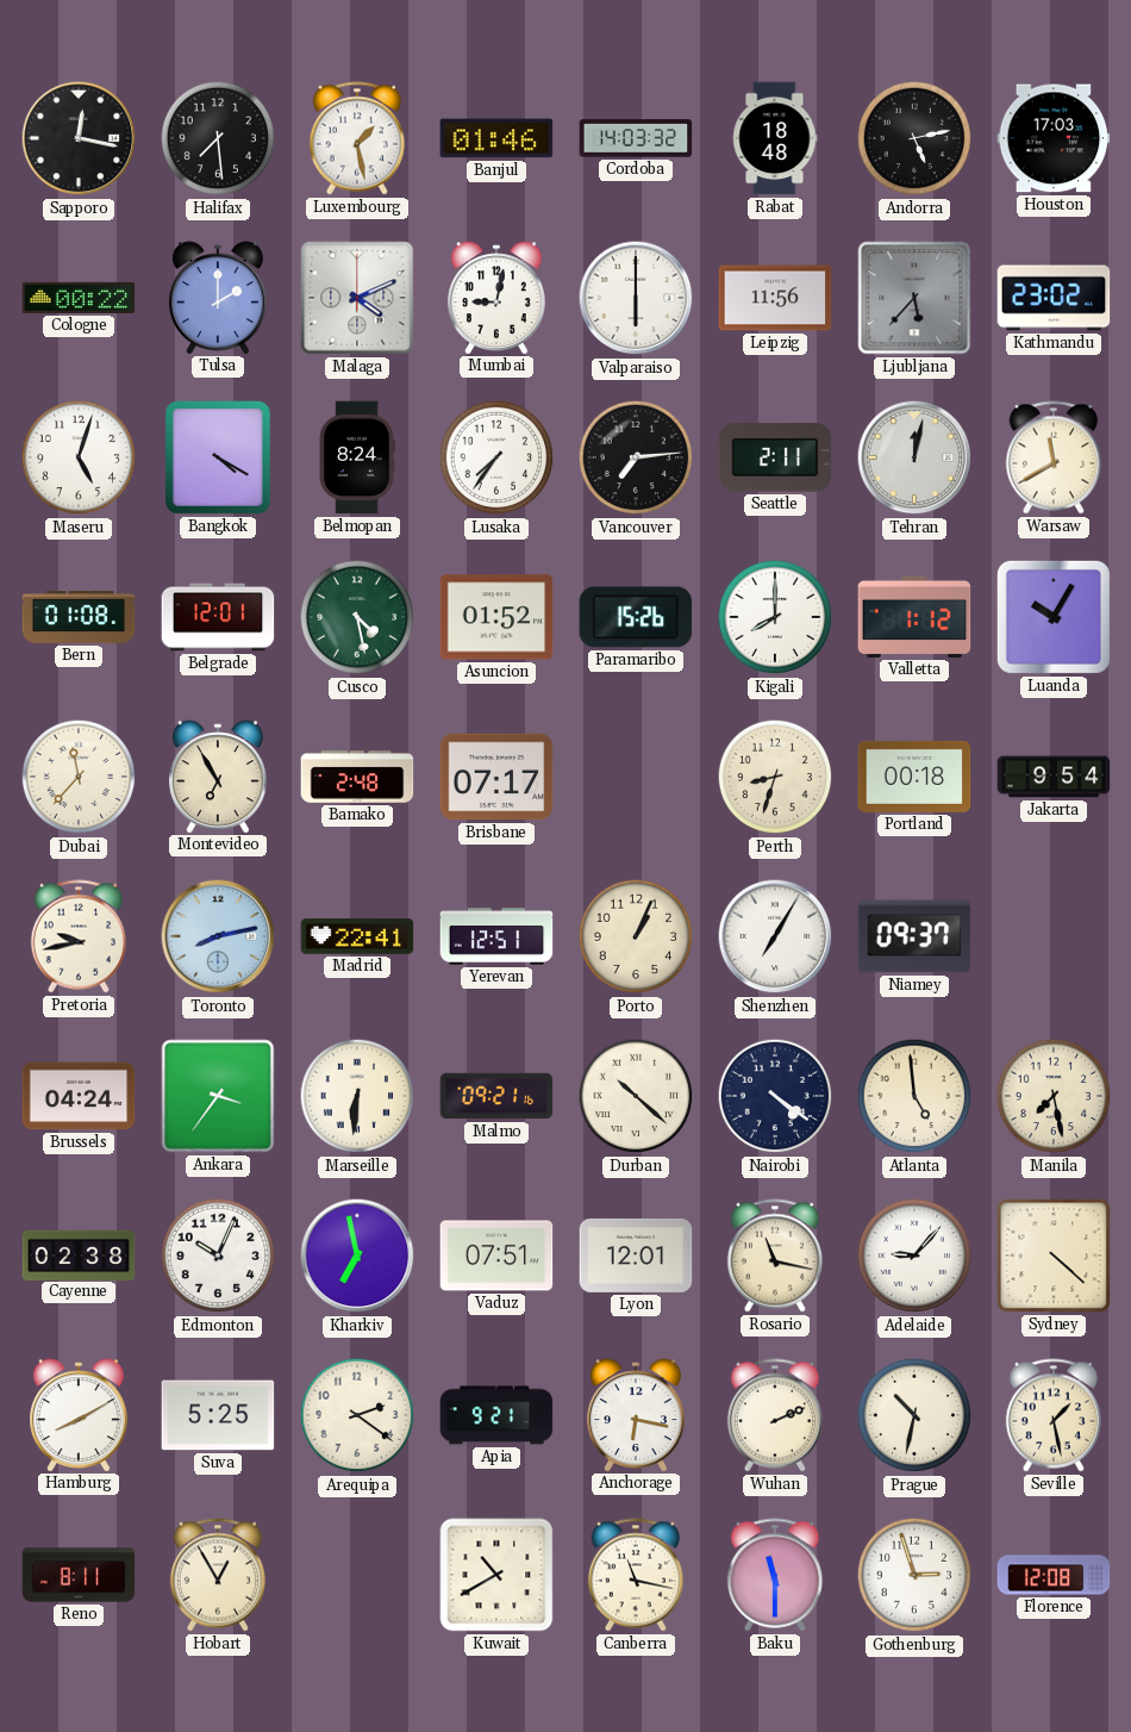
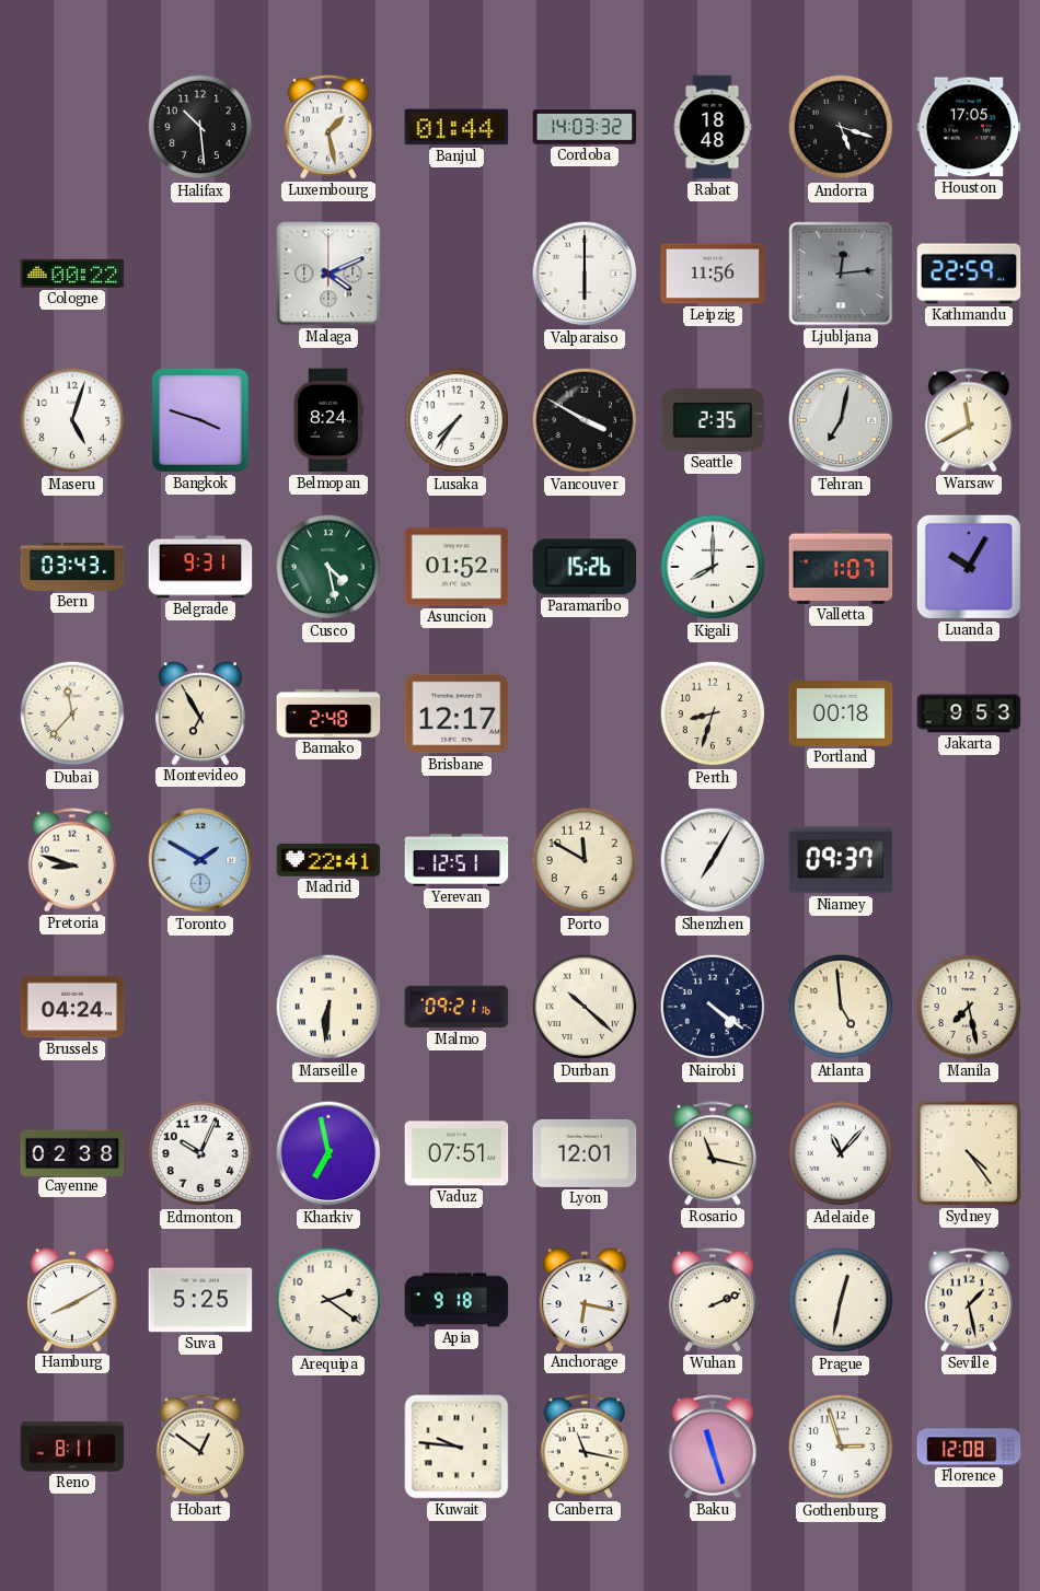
Sapporo: 12:17 -> none
Halifax: 7:29 -> 10:29
Banjul: 01:46 -> 01:44
Andorra: 5:13 -> 5:18
Houston: 17:03 -> 17:05
Tulsa: 2:00 -> none
Mumbai: 9:02 -> none
Ljubljana: 5:37 -> 12:14
Kathmandu: 23:02 -> 22:59
Bangkok: 4:20 -> 3:48
Vancouver: 7:14 -> 3:50
Seattle: 2:11 -> 2:35
Tehran: 12:02 -> 7:02
Bern: 01:08 -> 03:43
Belgrade: 12:01 -> 9:31
Valletta: 1:12 -> 1:07
Brisbane: 07:17 -> 12:17
Jakarta: 9:54 -> 9:53
Pretoria: 9:43 -> 8:48
Toronto: 8:13 -> 1:50
Porto: 1:04 -> 11:50
Ankara: 3:36 -> none
Adelaide: 9:07 -> 11:07
Sydney: 4:22 -> 4:24
Apia: 9:21 -> 9:18
Prague: 10:32 -> 12:32
Hobart: 12:55 -> 12:51
Kuwait: 10:40 -> 9:46
Baku: 11:30 -> 11:27
